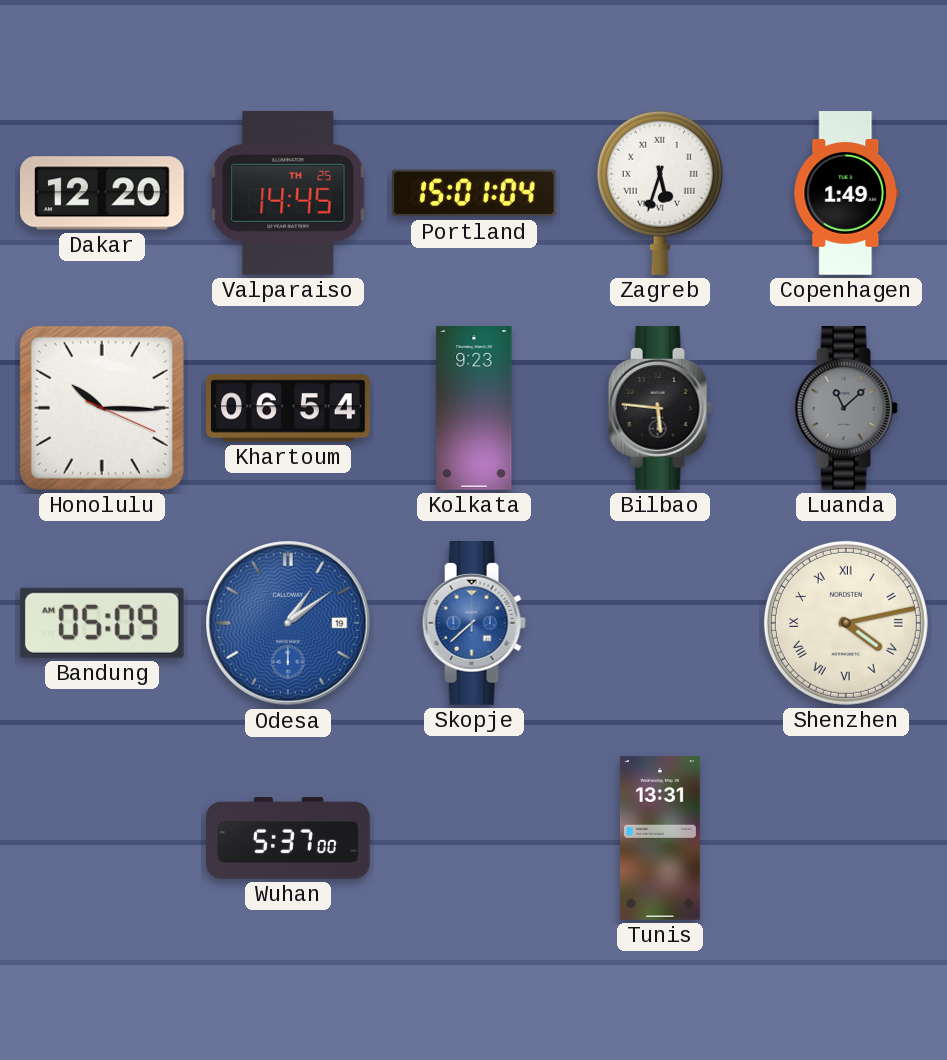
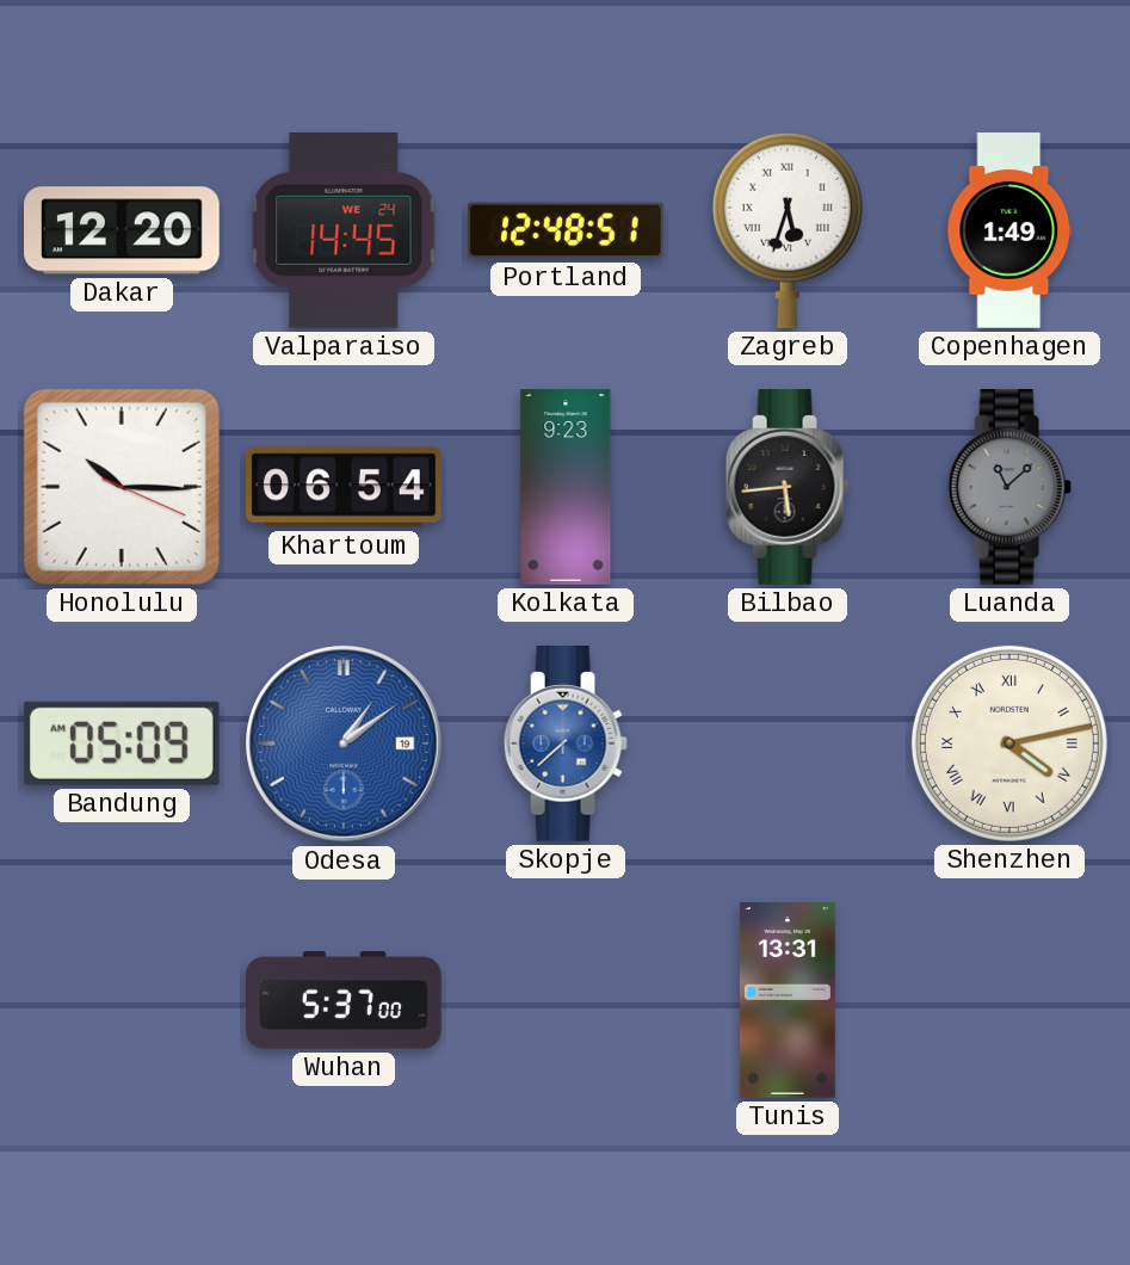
Valparaiso date: TH 25 -> WE 24
Portland: 15:01 -> 12:48
Bilbao: 5:46 -> 5:44
